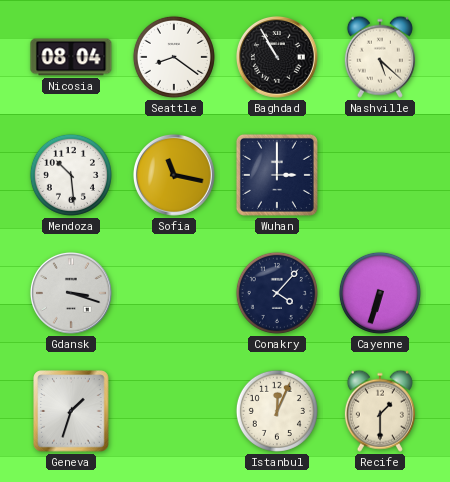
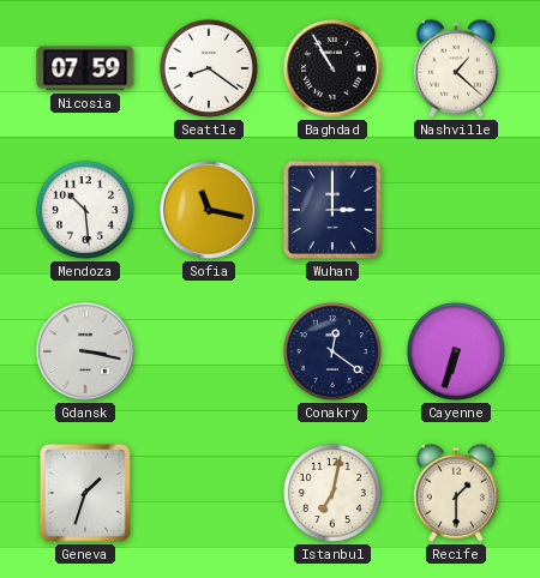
Nicosia: 08:04 -> 07:59
Nashville: 5:22 -> 1:22
Gdansk: 3:18 -> 3:17
Conakry: 4:07 -> 12:21
Istanbul: 12:04 -> 7:02
